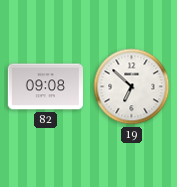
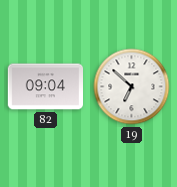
82: 09:08 -> 09:04
